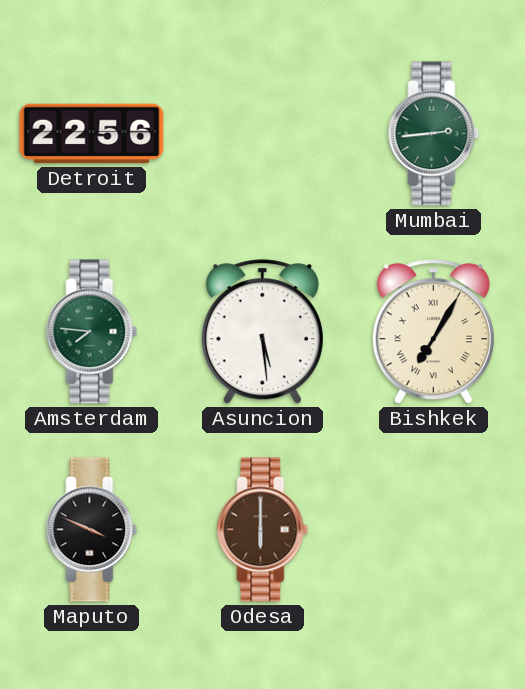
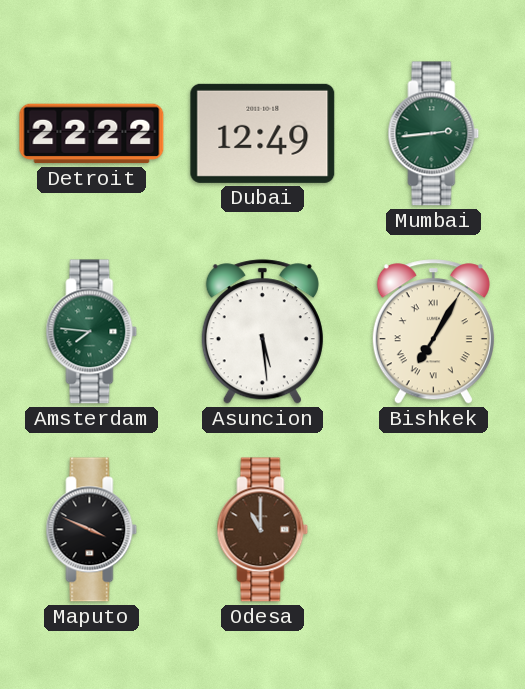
Detroit: 22:56 -> 22:22
Dubai: none -> 12:49
Odesa: 6:00 -> 11:00
